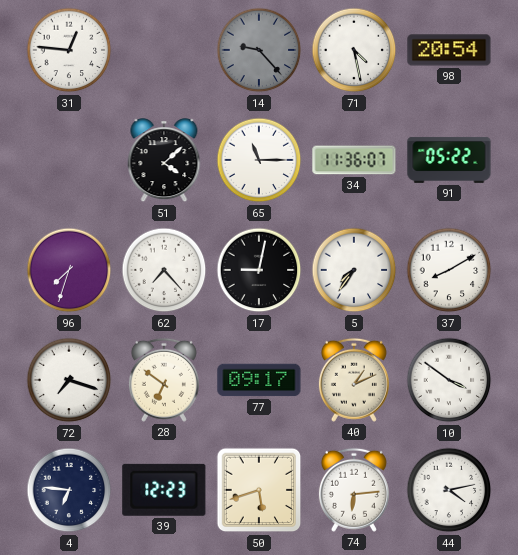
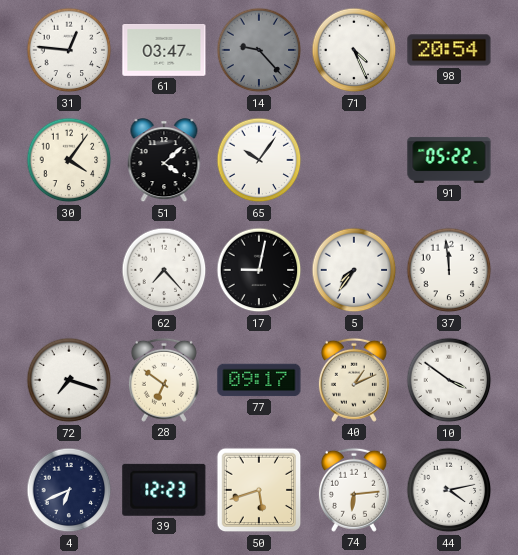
61: none -> 03:47
71: 4:28 -> 4:26
30: none -> 4:06
65: 11:15 -> 10:06
34: 11:36 -> none
96: 7:33 -> none
37: 8:10 -> 11:59
4: 6:46 -> 6:41
